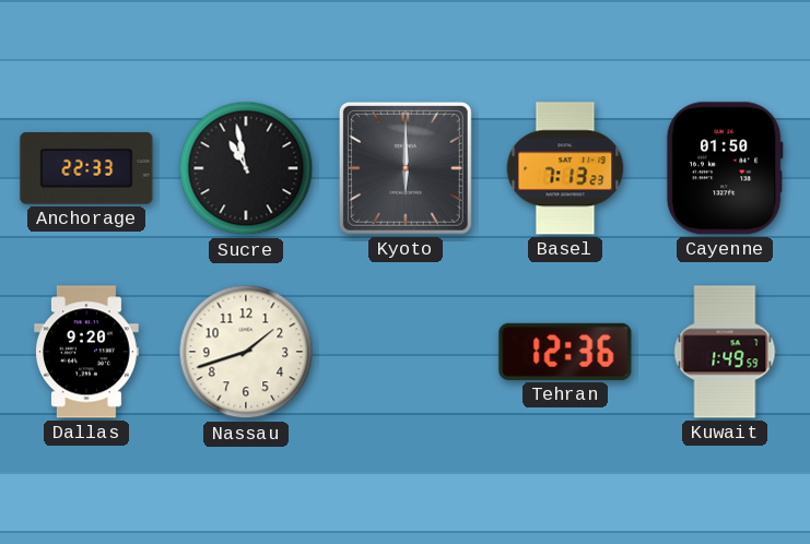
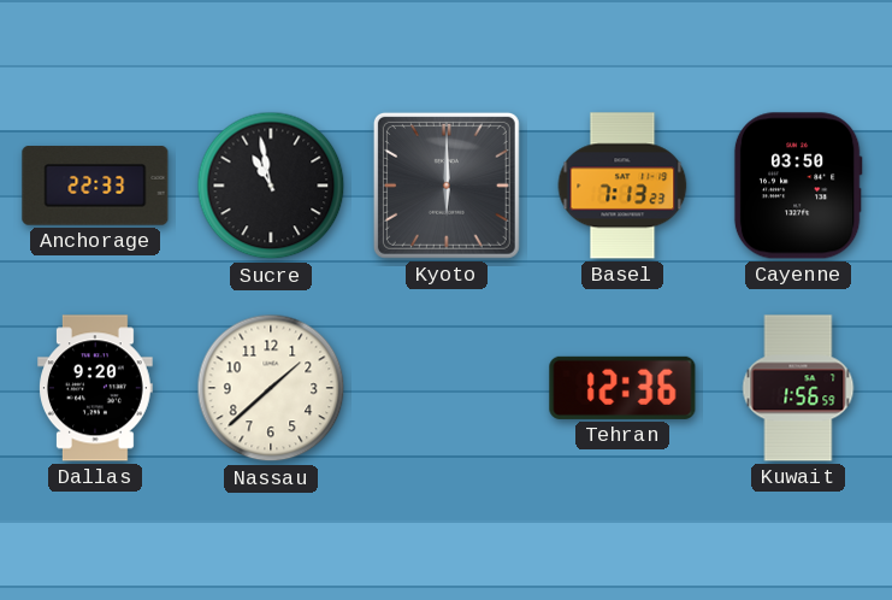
Cayenne: 01:50 -> 03:50
Nassau: 1:42 -> 1:38
Kuwait: 1:49 -> 1:56
